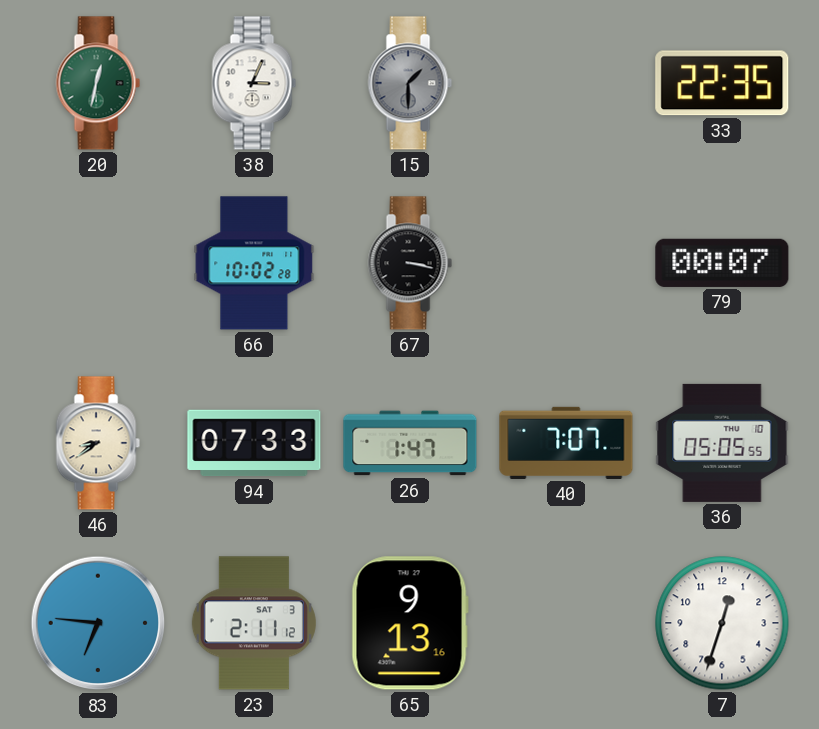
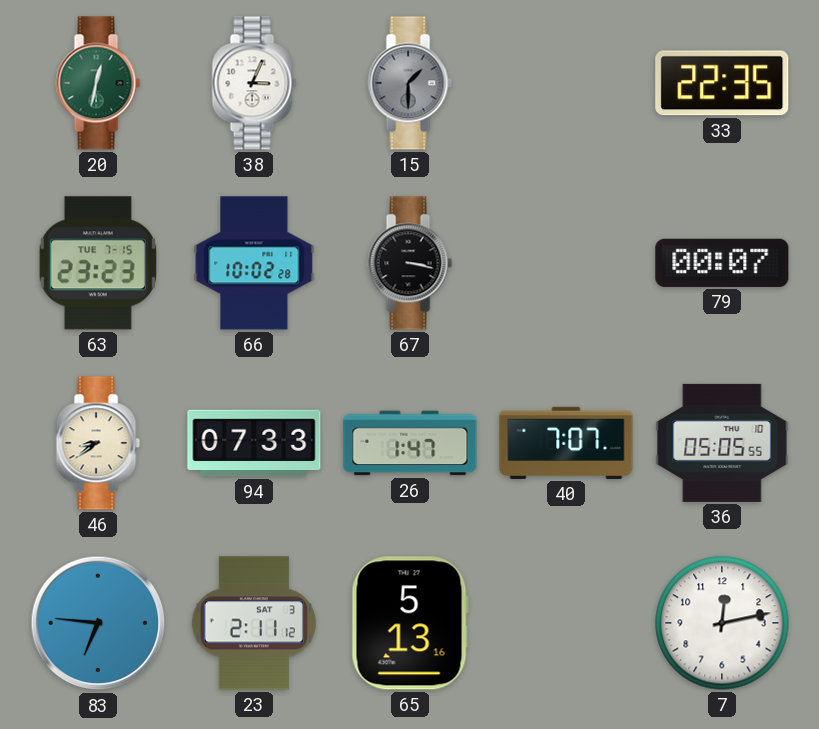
63: none -> 23:23
65: 9:13 -> 5:13
7: 12:33 -> 12:13
